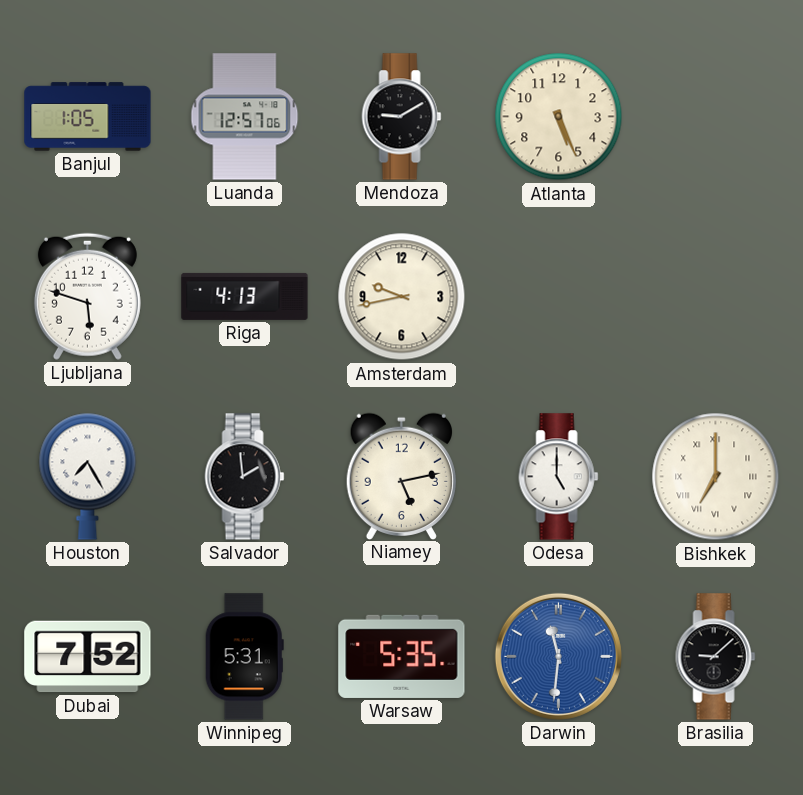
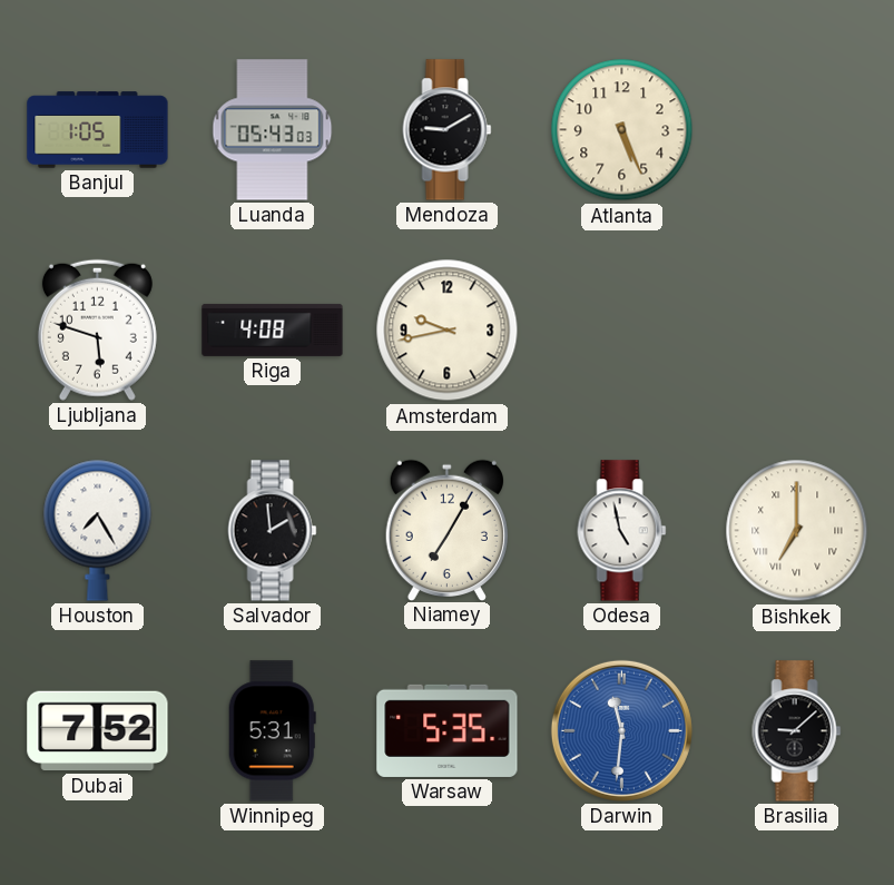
Luanda: 12:57 -> 05:43
Riga: 4:13 -> 4:08
Niamey: 5:13 -> 7:05
Odesa: 5:00 -> 4:58
